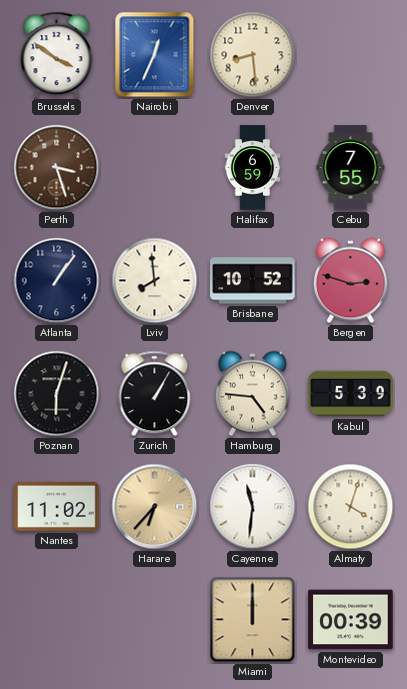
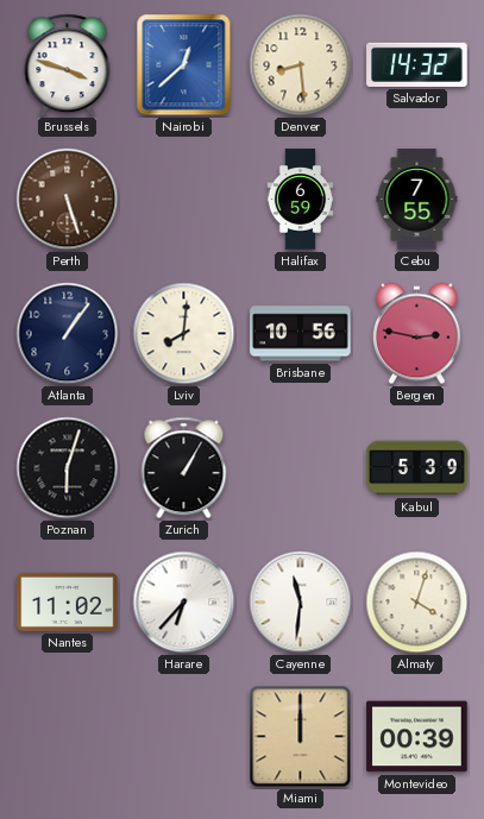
Brussels: 3:51 -> 3:48
Nairobi: 12:34 -> 12:38
Salvador: none -> 14:32
Perth: 3:27 -> 5:27
Lviv: 7:59 -> 8:01
Brisbane: 10:52 -> 10:56
Bergen: 2:48 -> 2:47
Hamburg: 4:46 -> none
Harare dial: champagne -> white
